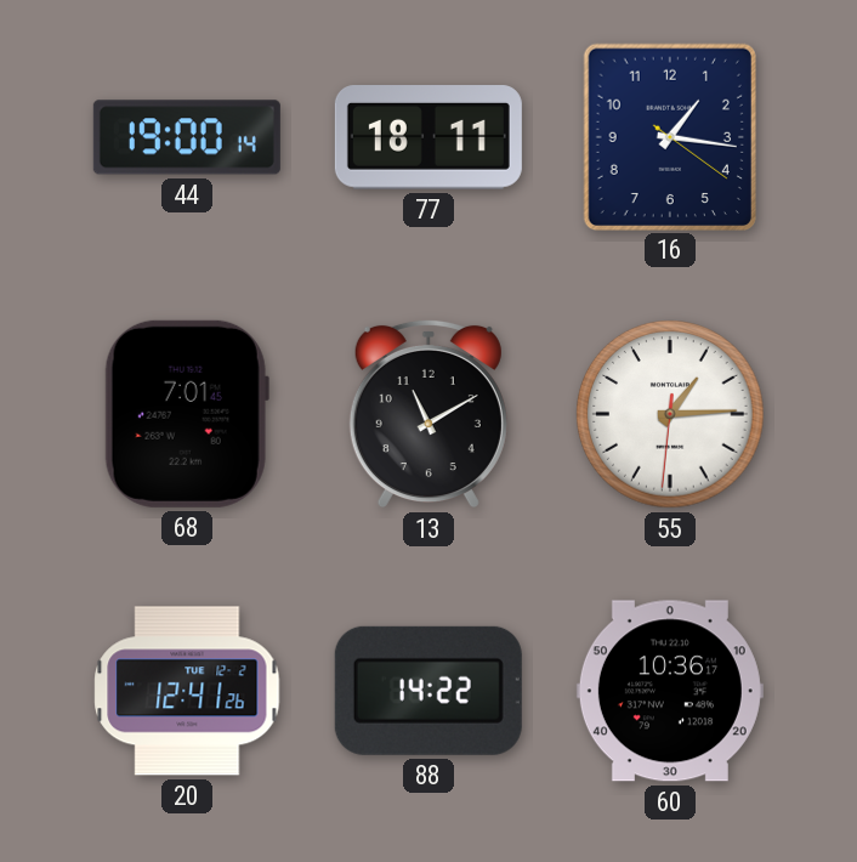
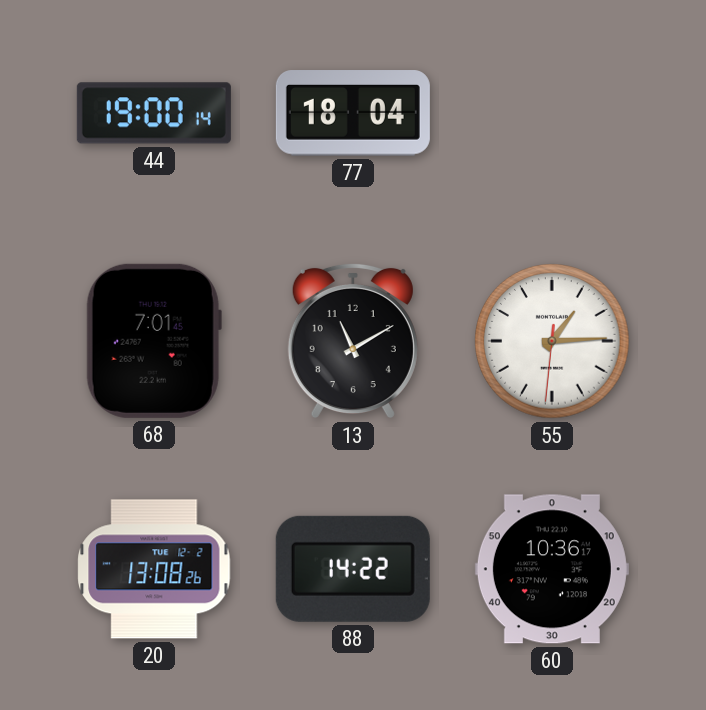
77: 18:11 -> 18:04
16: 1:16 -> none
20: 12:41 -> 13:08
